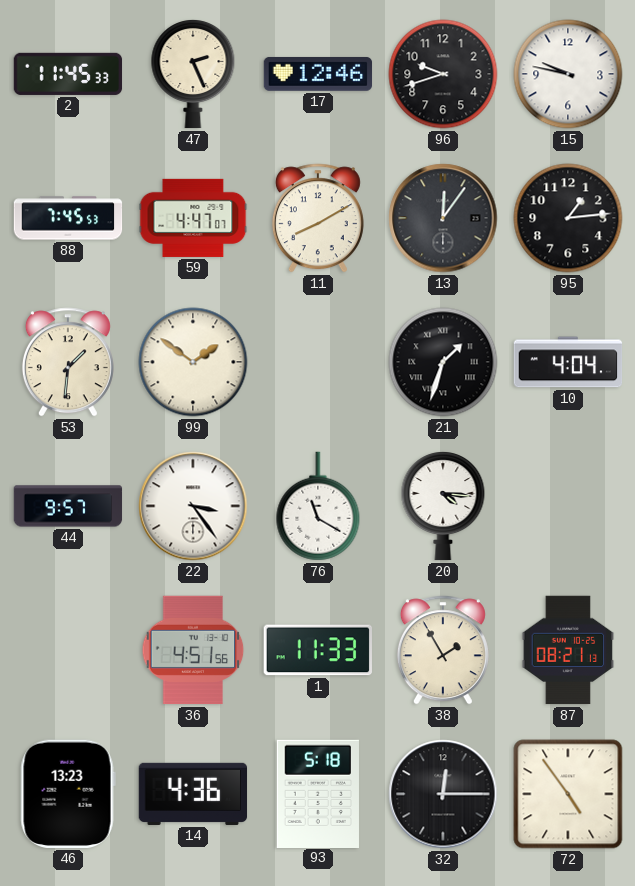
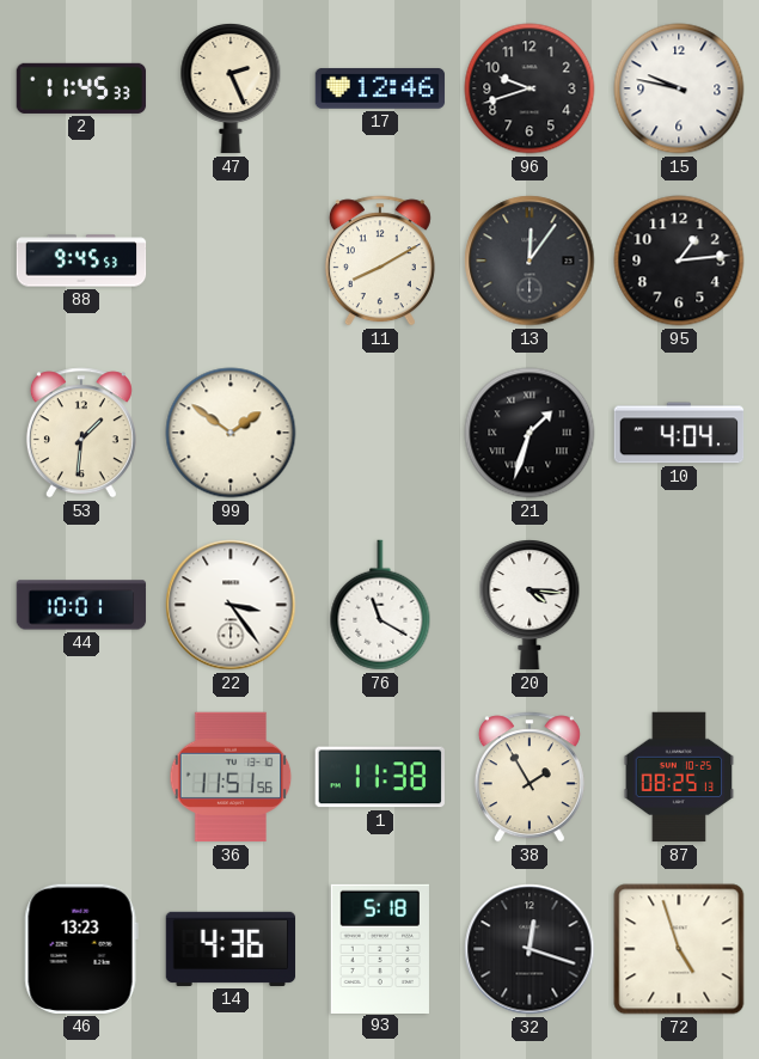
88: 7:45 -> 9:45
59: 4:47 -> none
44: 9:57 -> 10:01
36: 4:51 -> 11:51
1: 11:33 -> 11:38
87: 08:21 -> 08:25
32: 12:15 -> 12:18
72: 4:54 -> 4:57
